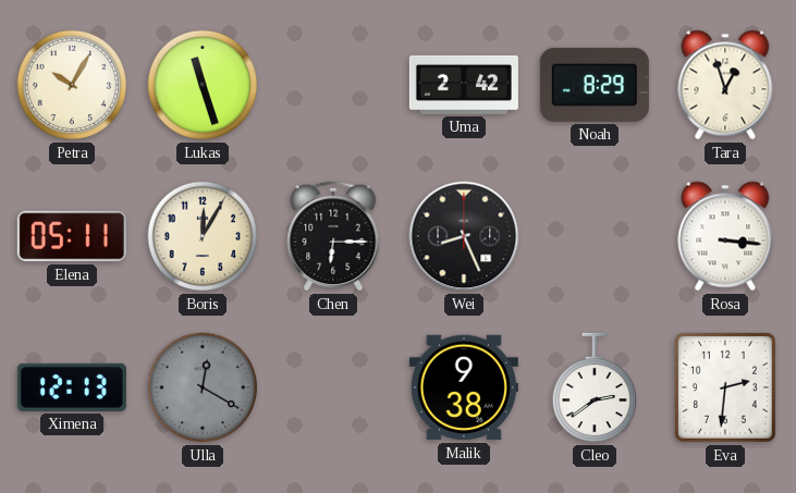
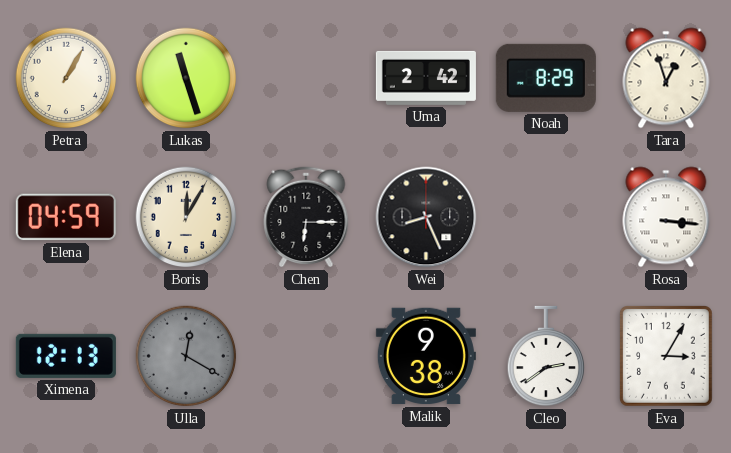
Petra: 10:05 -> 1:05
Elena: 05:11 -> 04:59
Eva: 2:31 -> 3:05
